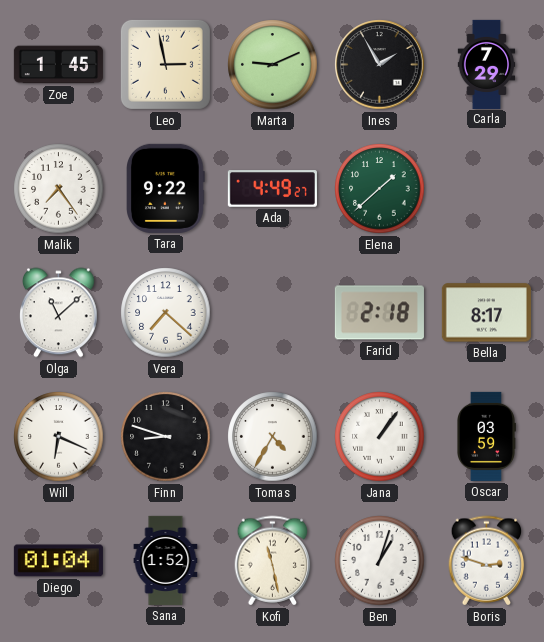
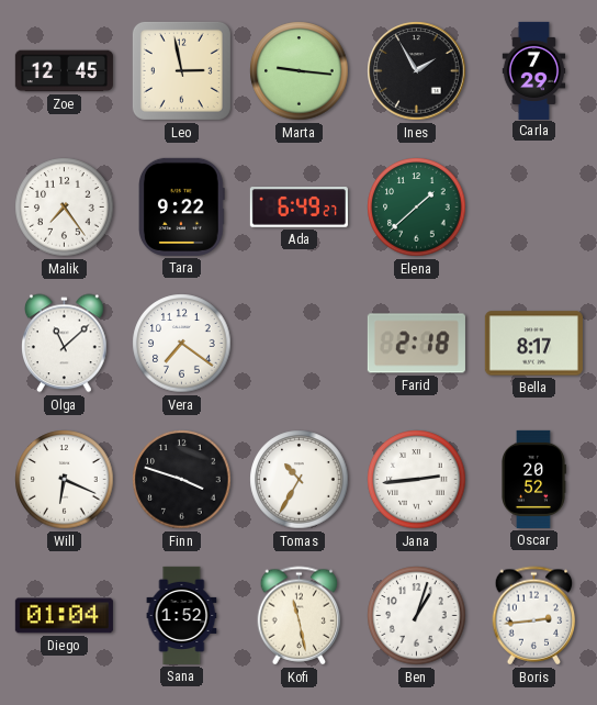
Zoe: 1:45 -> 12:45
Marta: 9:11 -> 9:16
Ada: 4:49 -> 6:49
Vera: 7:22 -> 7:21
Finn: 8:48 -> 3:48
Tomas: 4:35 -> 10:35
Jana: 1:06 -> 2:44
Oscar: 03:59 -> 20:52
Boris: 2:48 -> 2:44
